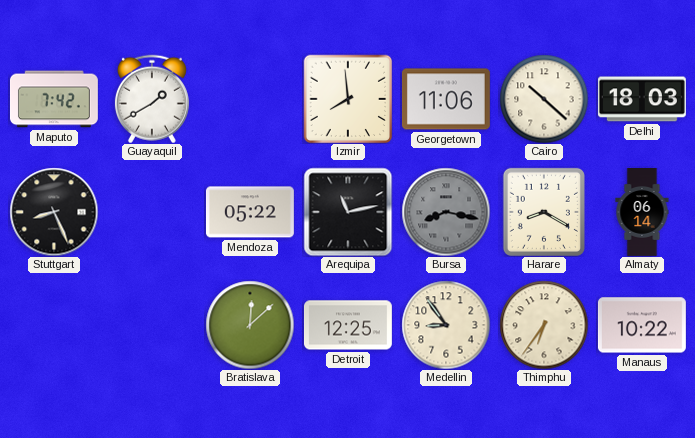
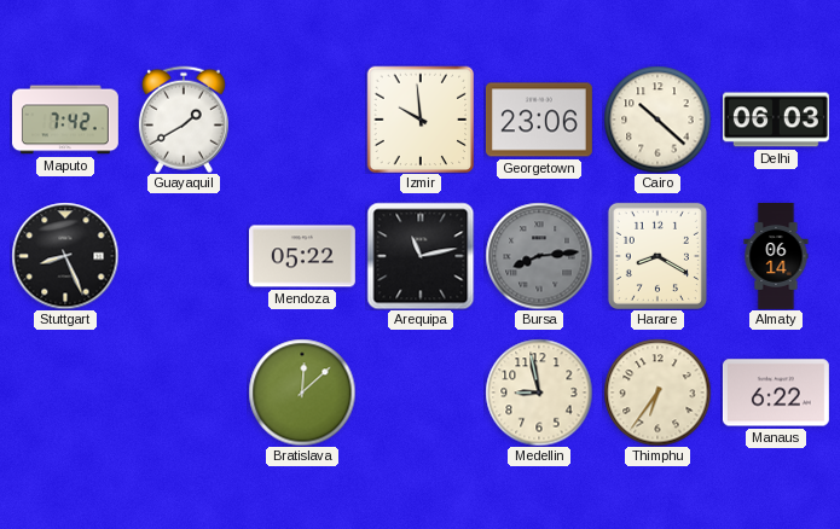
Izmir: 7:59 -> 9:59
Georgetown: 11:06 -> 23:06
Delhi: 18:03 -> 06:03
Bursa: 8:17 -> 8:14
Detroit: 12:25 -> none
Medellin: 8:54 -> 8:58
Manaus: 10:22 -> 6:22
